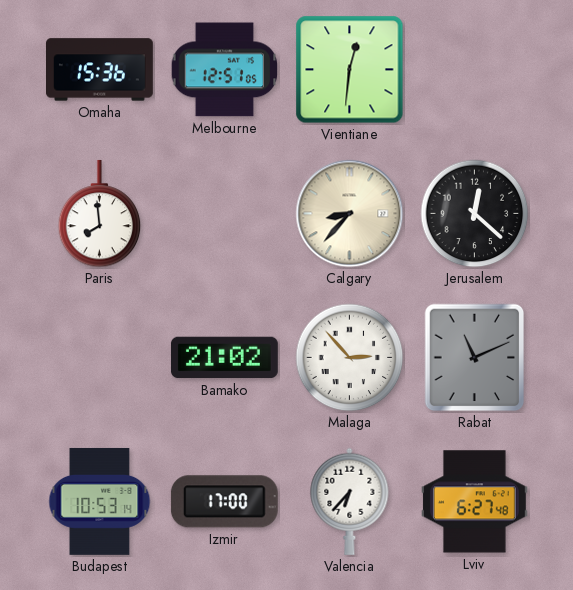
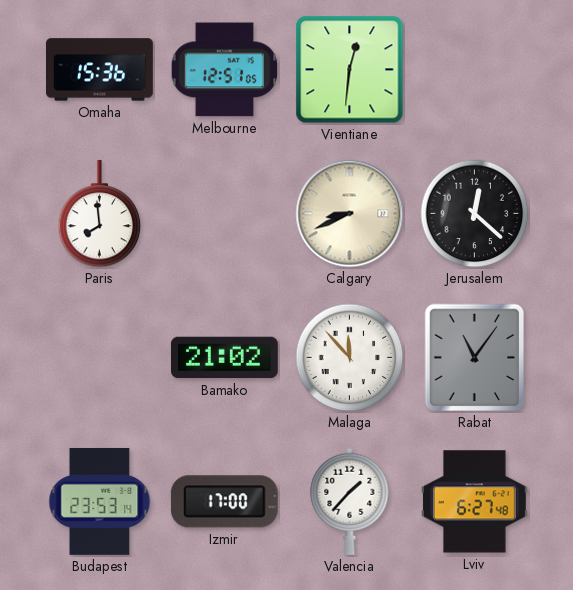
Calgary: 8:37 -> 8:41
Malaga: 2:53 -> 11:53
Rabat: 11:11 -> 11:06
Budapest: 10:53 -> 23:53
Valencia: 6:37 -> 1:37
